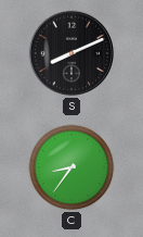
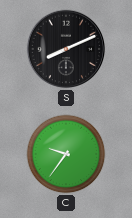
C: 8:36 -> 9:36
